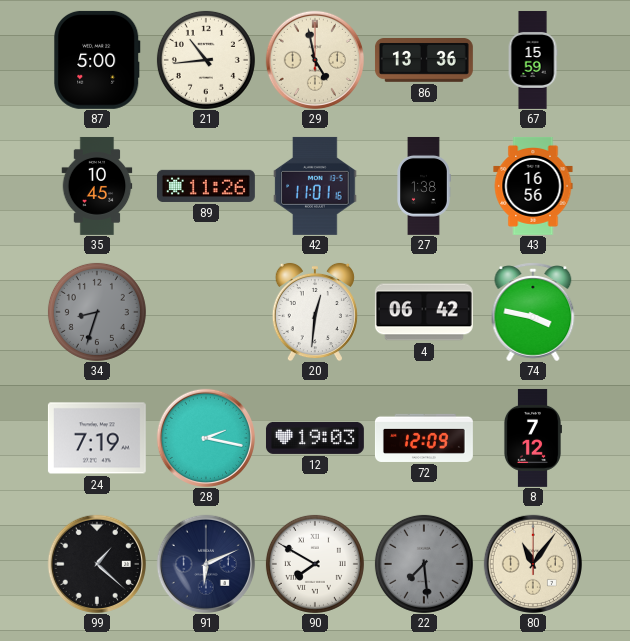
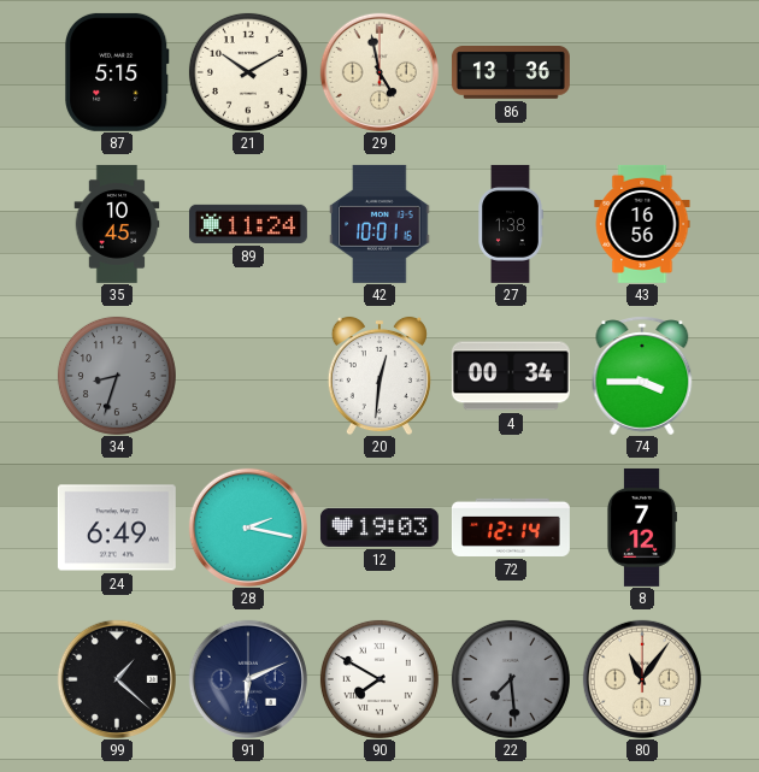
87: 5:00 -> 5:15
21: 10:44 -> 10:10
67: 15:59 -> none
89: 11:26 -> 11:24
42: 11:01 -> 10:01
4: 06:42 -> 00:34
74: 3:47 -> 3:45
24: 7:19 -> 6:49
72: 12:09 -> 12:14
